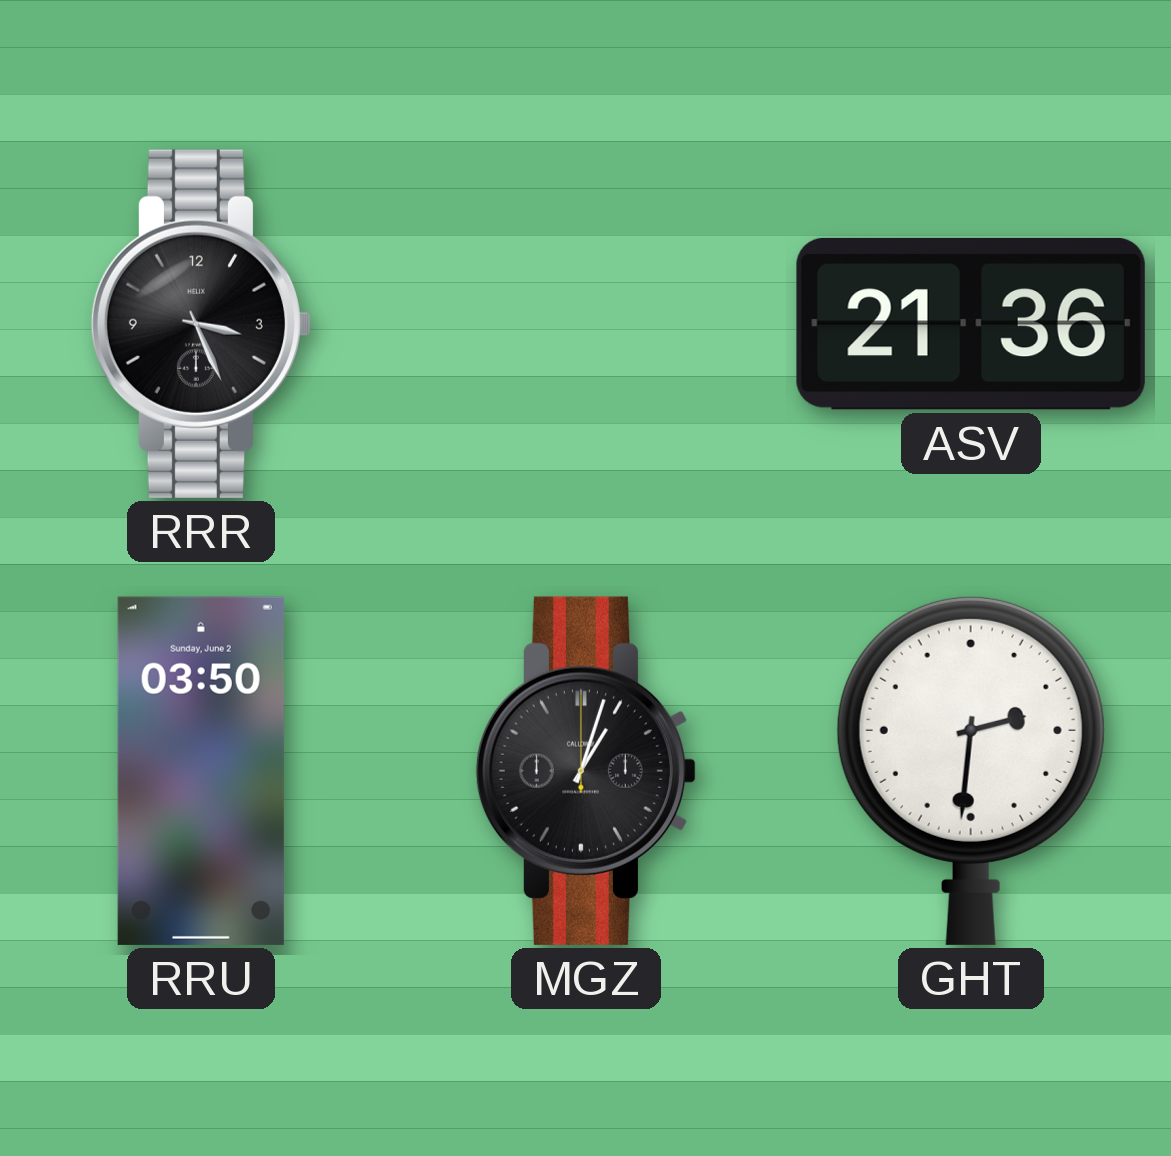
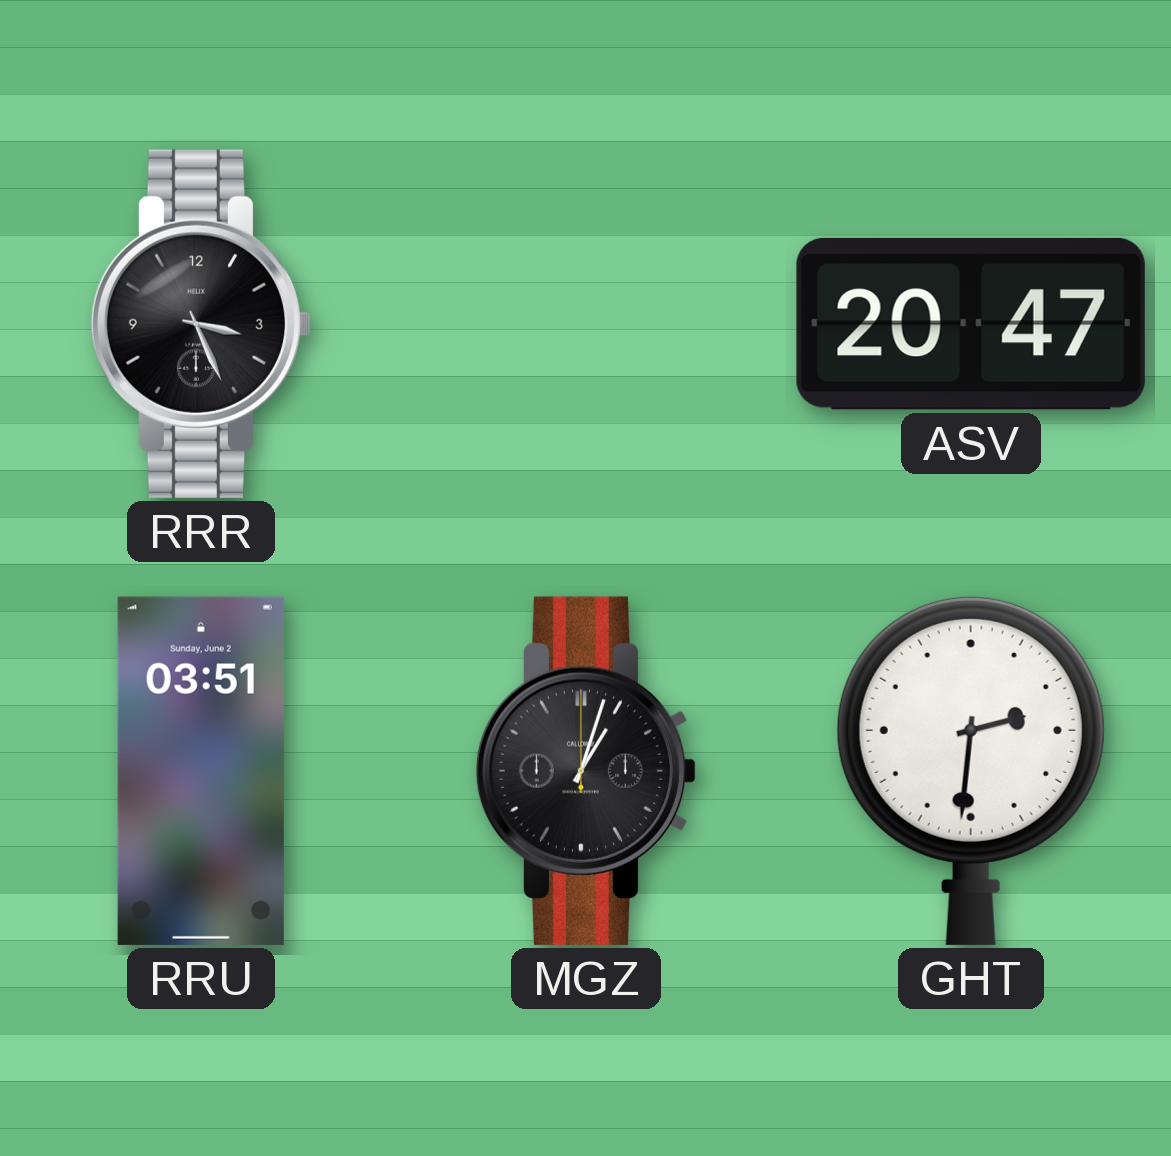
ASV: 21:36 -> 20:47
RRU: 03:50 -> 03:51
